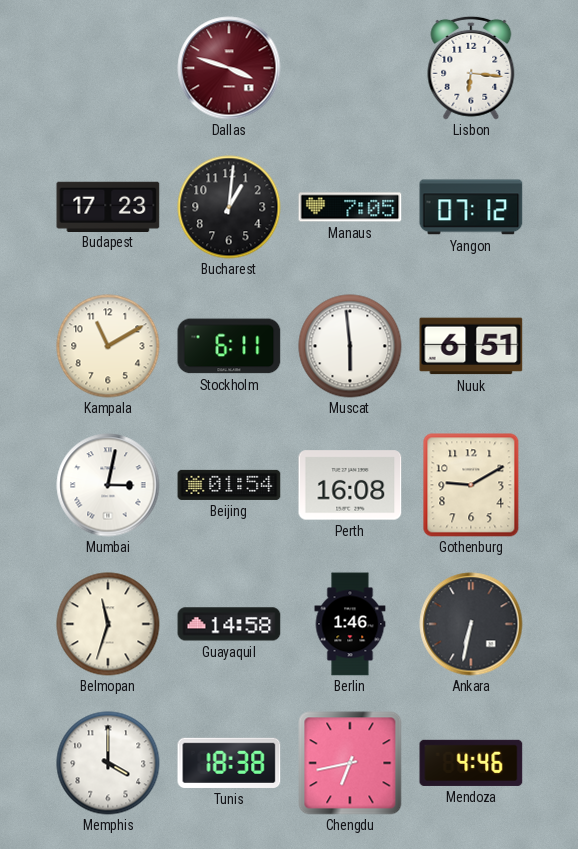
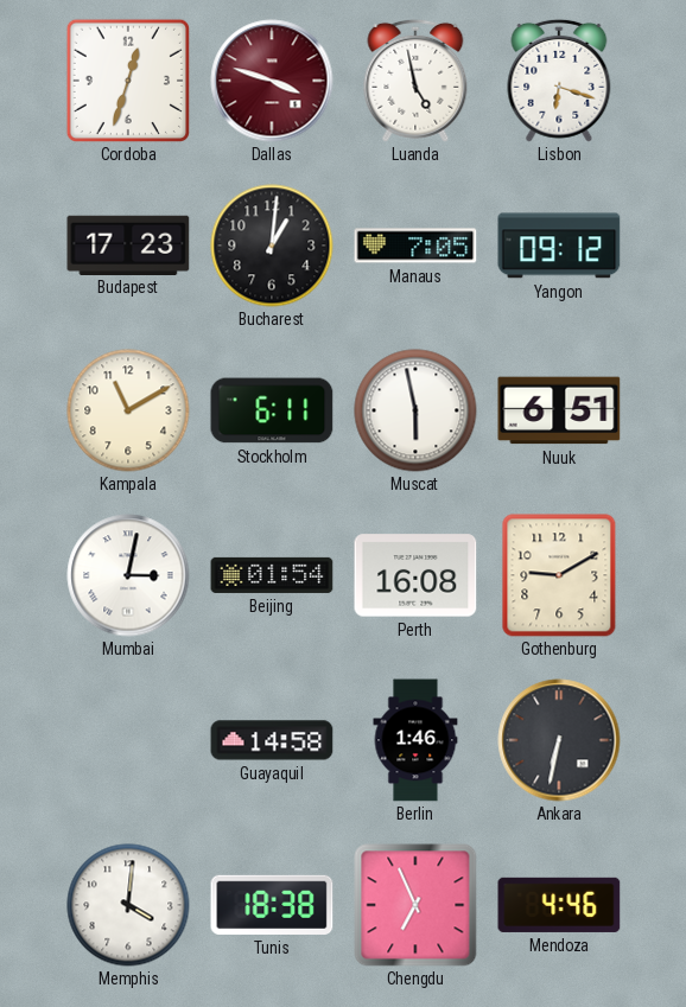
Cordoba: none -> 12:33
Luanda: none -> 4:58
Lisbon: 6:16 -> 6:18
Yangon: 07:12 -> 09:12
Muscat: 5:59 -> 5:58
Belmopan: 11:33 -> none
Memphis: 4:00 -> 4:01
Chengdu: 6:43 -> 6:56
